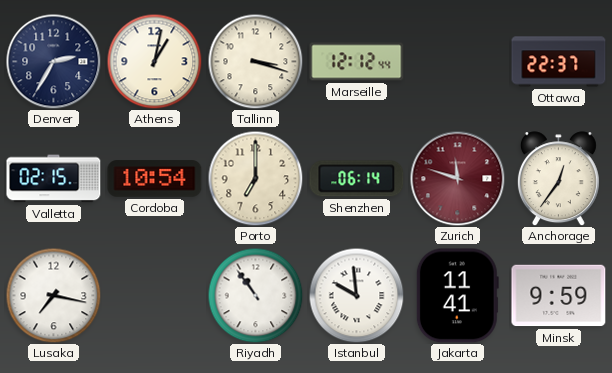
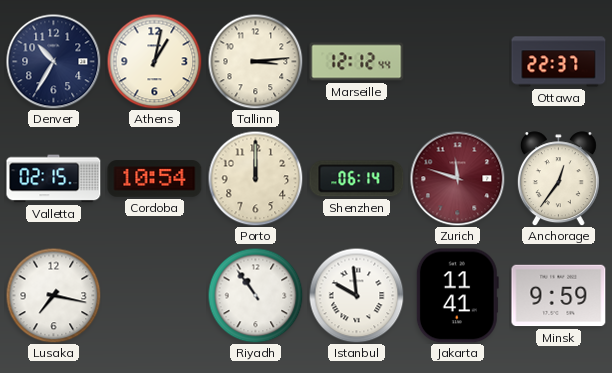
Denver: 2:35 -> 10:35
Tallinn: 3:18 -> 3:14
Porto: 7:00 -> 12:00
